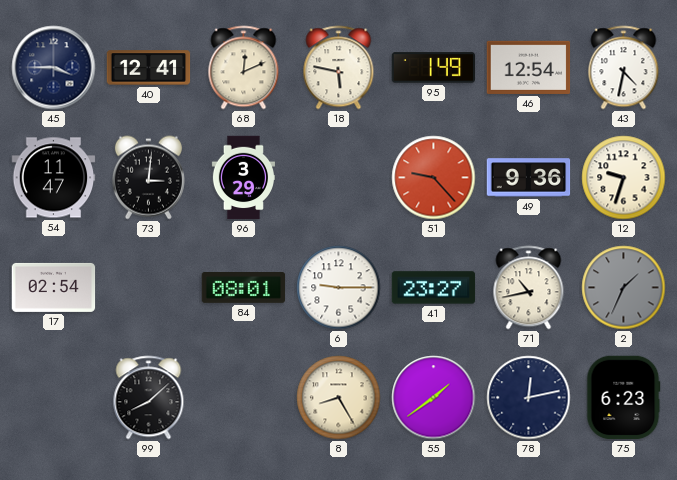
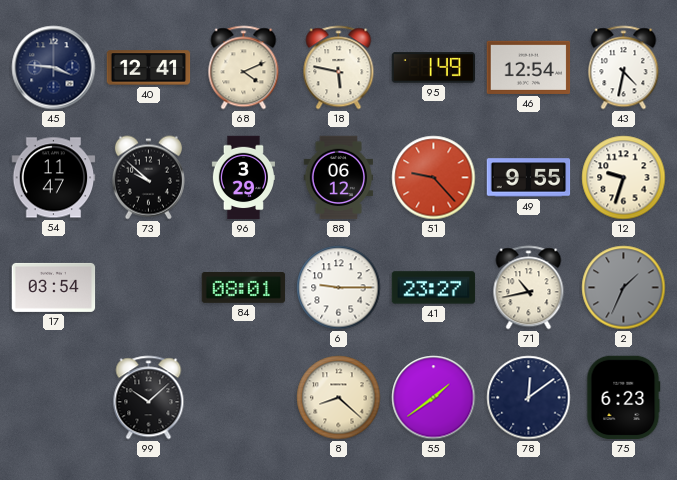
45: 3:45 -> 3:46
68: 12:11 -> 4:11
73: 3:01 -> 9:52
88: none -> 06:12
49: 9:36 -> 9:55
17: 02:54 -> 03:54
99: 8:08 -> 10:08
8: 8:25 -> 8:22
78: 12:13 -> 12:09
